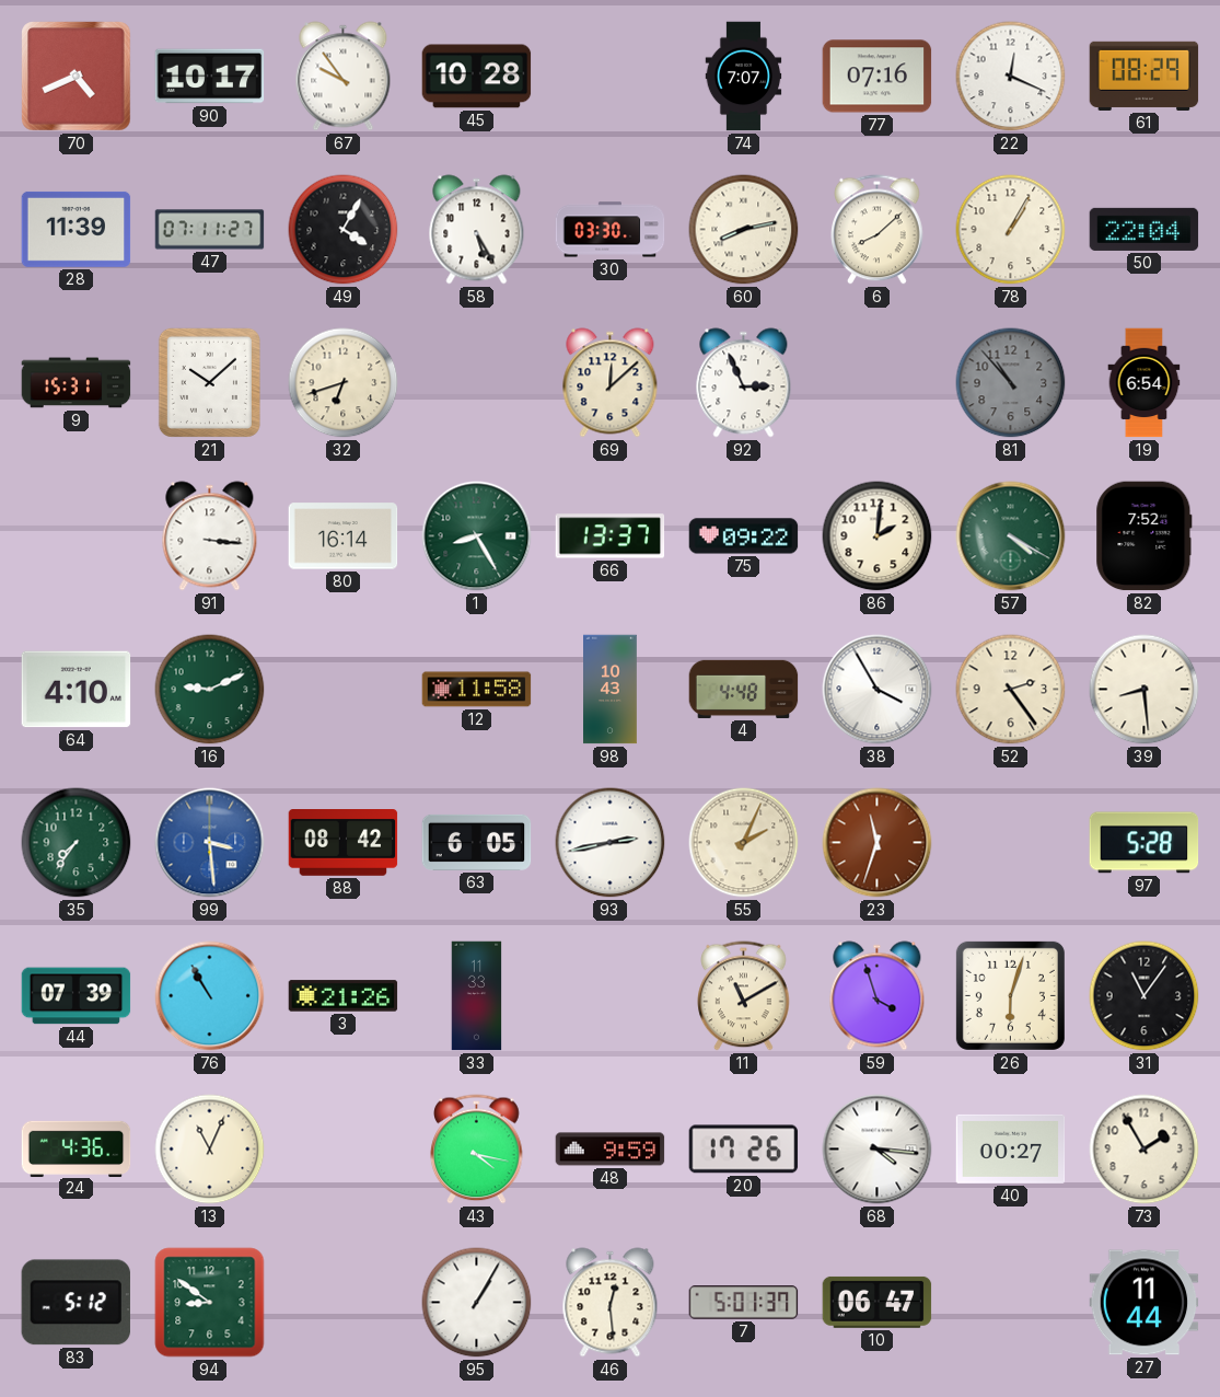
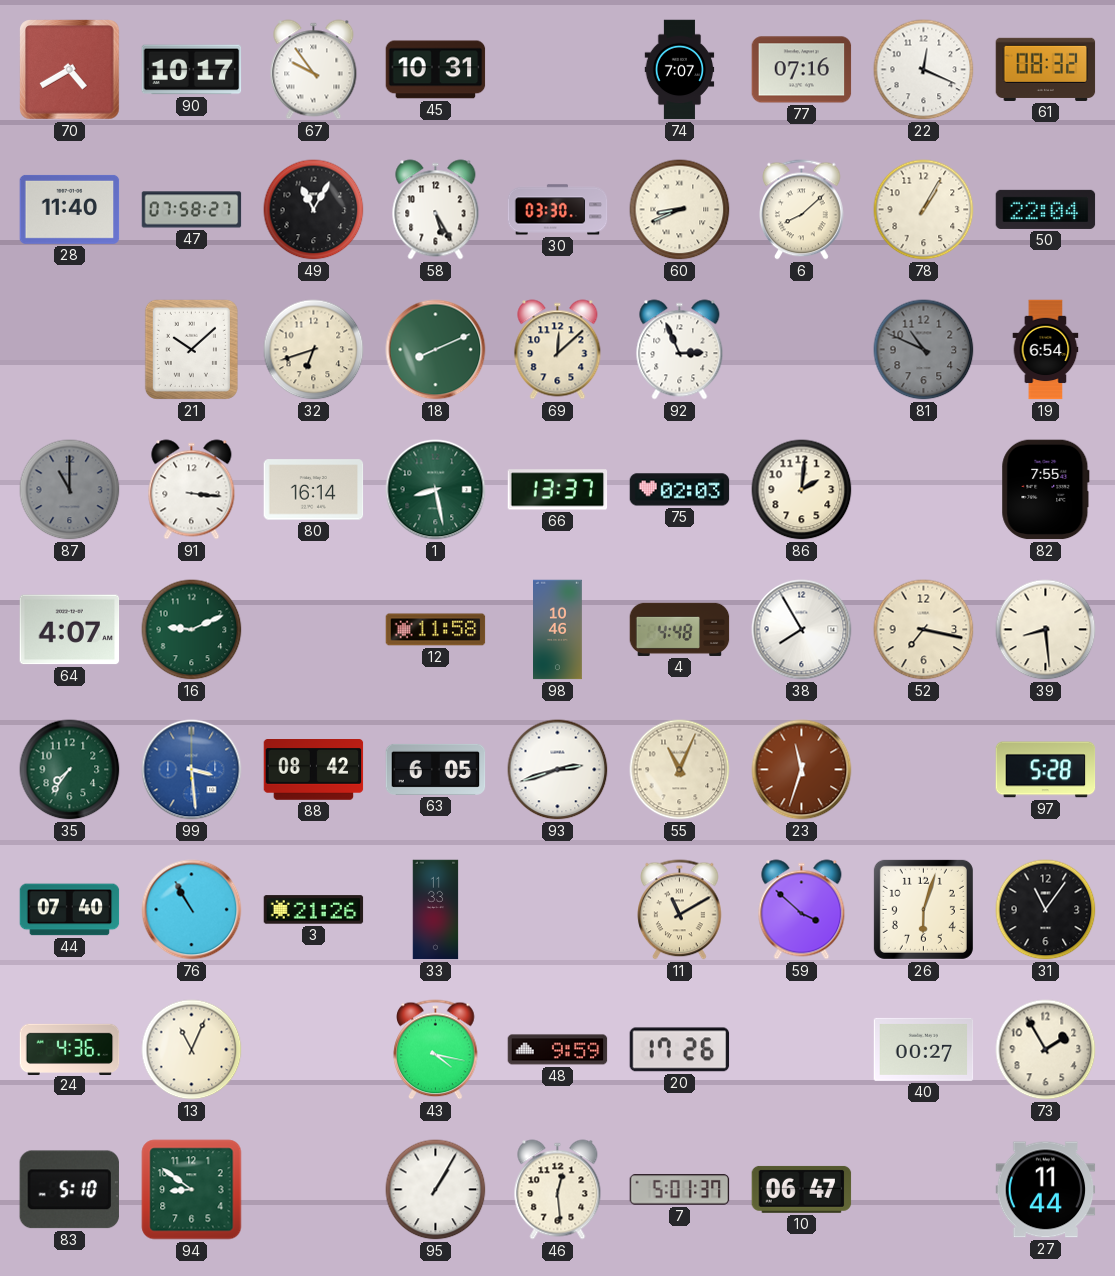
70: 4:41 -> 4:40
45: 10:28 -> 10:31
61: 08:29 -> 08:32
28: 11:39 -> 11:40
47: 07:11 -> 07:58
49: 4:05 -> 11:05
60: 8:13 -> 8:41
9: 15:31 -> none
18: none -> 8:11
81: 10:53 -> 10:49
87: none -> 11:00
1: 8:25 -> 8:28
75: 09:22 -> 02:03
57: 4:20 -> none
82: 7:52 -> 7:55
64: 4:10 -> 4:07
98: 10:43 -> 10:46
38: 3:55 -> 7:55
52: 2:24 -> 7:17
93: 2:43 -> 2:42
55: 2:04 -> 11:04
44: 07:39 -> 07:40
59: 3:57 -> 3:52
68: 4:16 -> none
83: 5:12 -> 5:10
